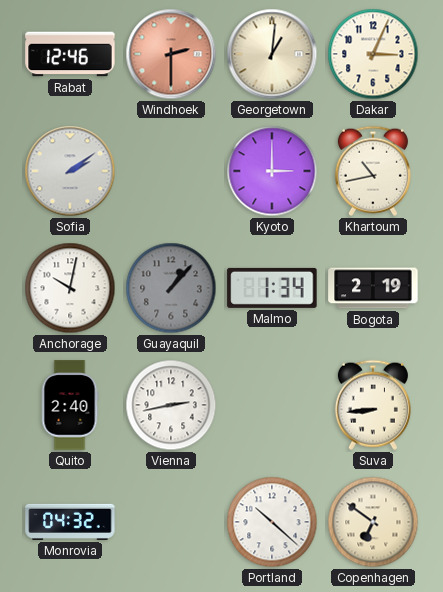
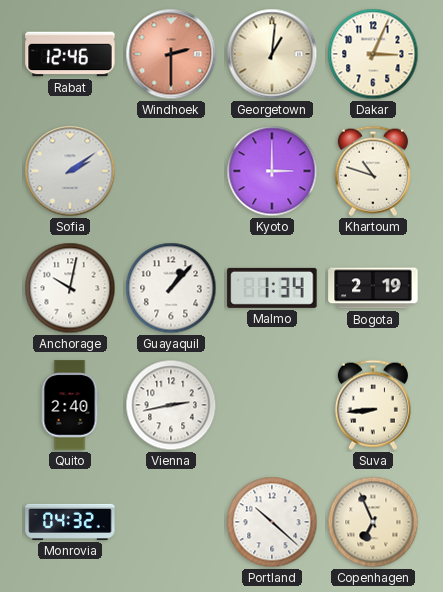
Khartoum: 10:43 -> 10:48
Guayaquil dial: grey -> white
Copenhagen: 6:51 -> 6:56
